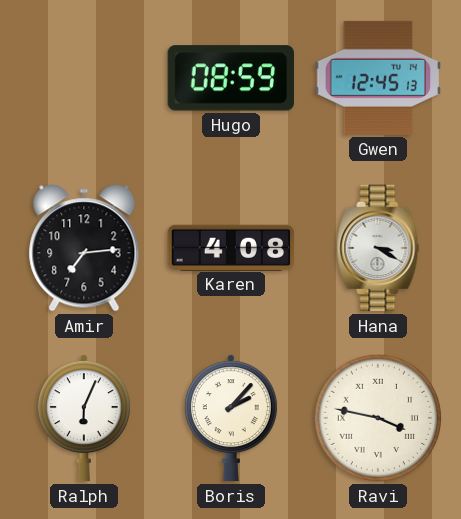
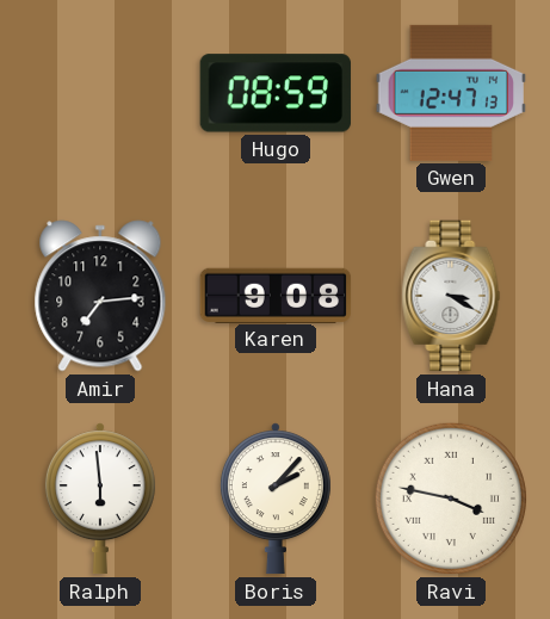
Gwen: 12:45 -> 12:47
Karen: 4:08 -> 9:08
Ralph: 6:04 -> 5:59
